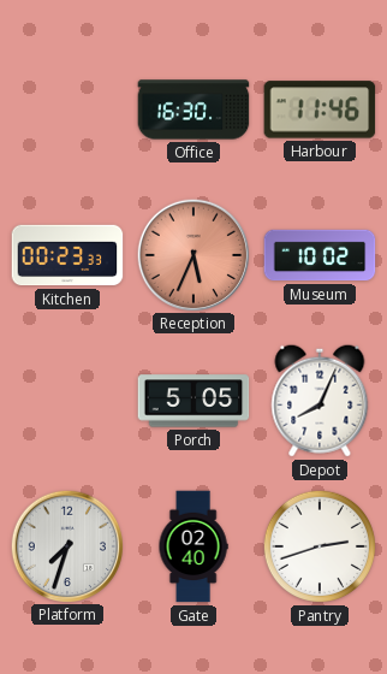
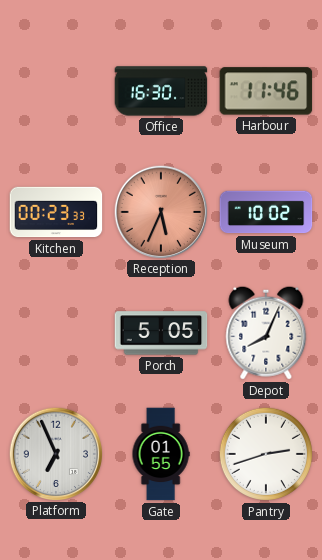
Platform: 7:33 -> 6:56
Gate: 02:40 -> 01:55
